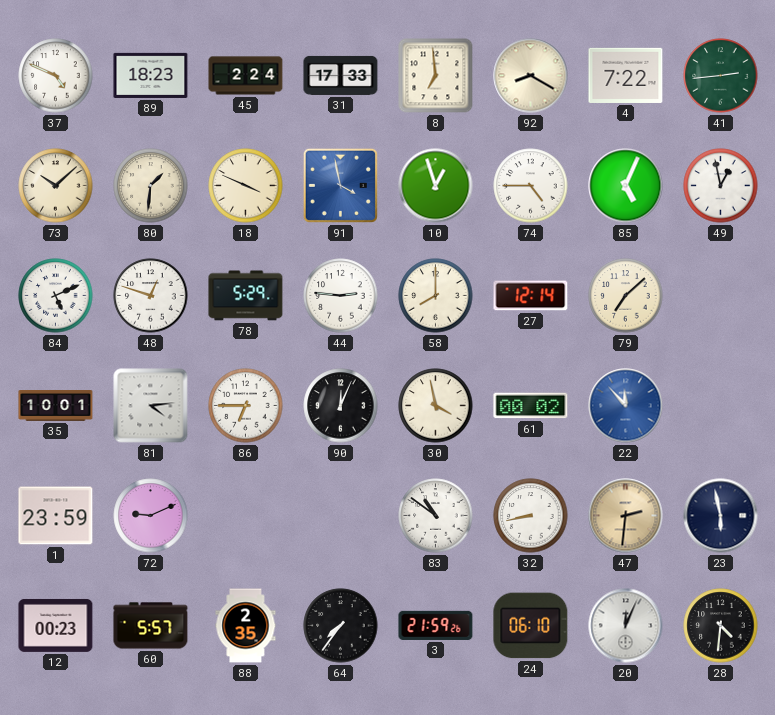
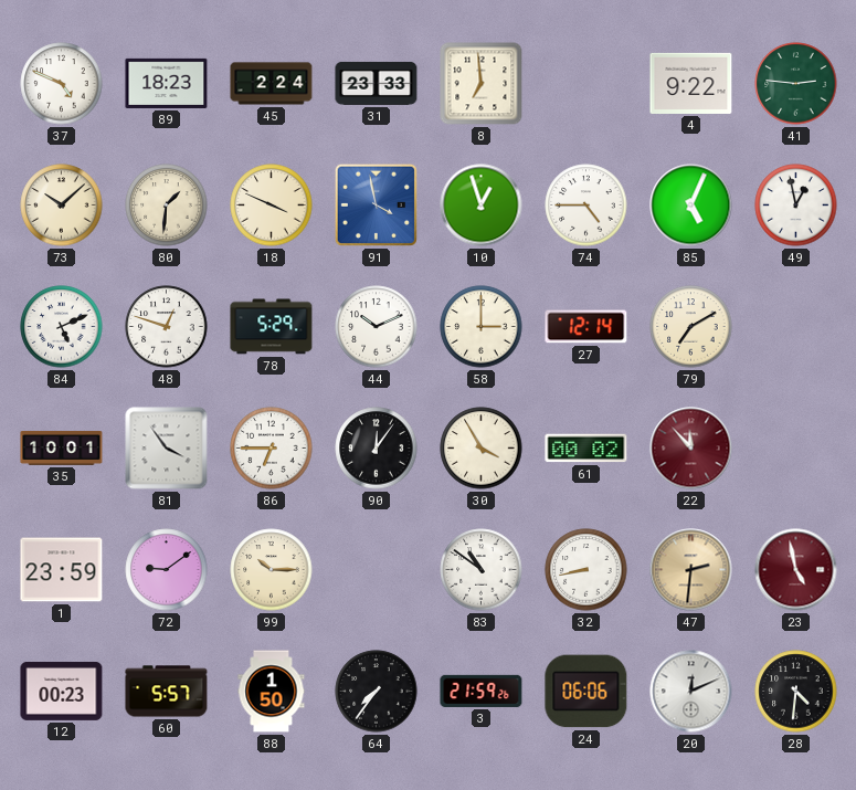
31: 17:33 -> 23:33
92: 8:20 -> none
4: 7:22 -> 9:22
41: 2:44 -> 2:46
44: 2:46 -> 10:11
58: 8:00 -> 3:00
79: 7:08 -> 7:10
81: 4:14 -> 3:54
90: 12:04 -> 12:06
30: 3:58 -> 3:55
22 dial: blue -> burgundy
72: 9:11 -> 9:09
99: none -> 10:15
23: 5:58 -> 4:58
23 dial: navy -> burgundy
88: 2:35 -> 1:50
24: 06:10 -> 06:06
20: 12:04 -> 12:11
